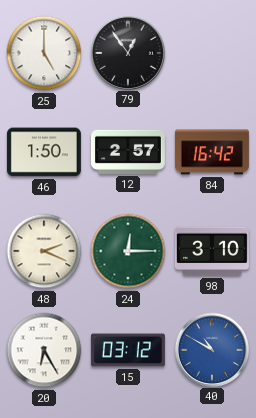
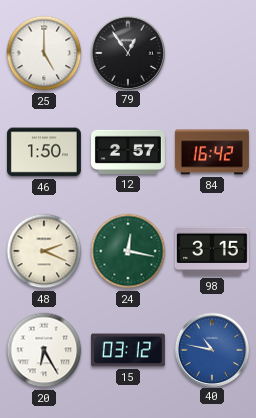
24: 12:15 -> 12:17
98: 3:10 -> 3:15
40: 10:50 -> 10:47
